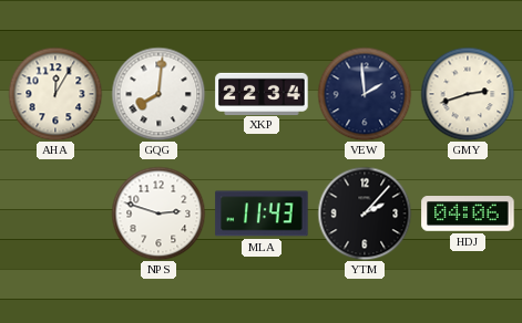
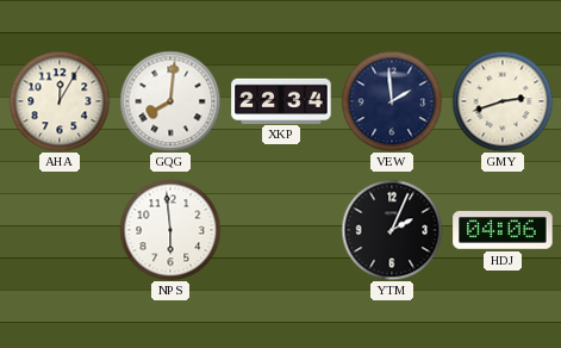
NPS: 2:48 -> 5:59
MLA: 11:43 -> none
YTM: 2:07 -> 2:04
